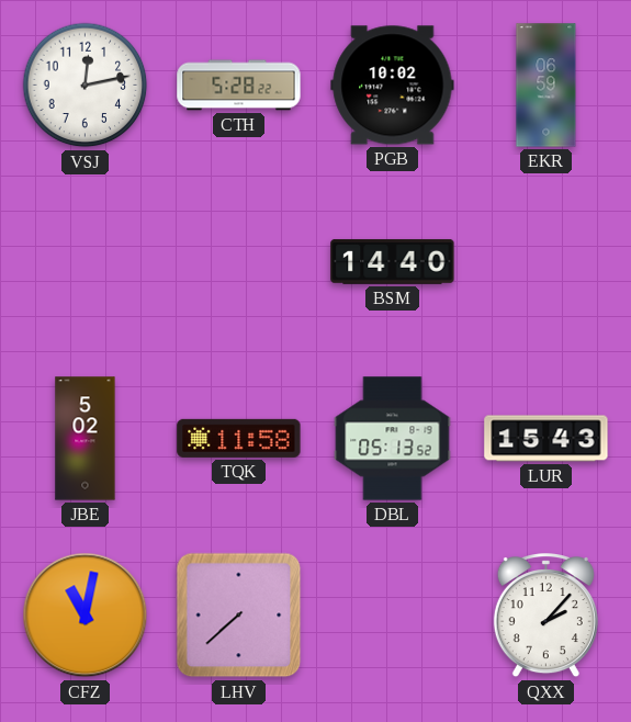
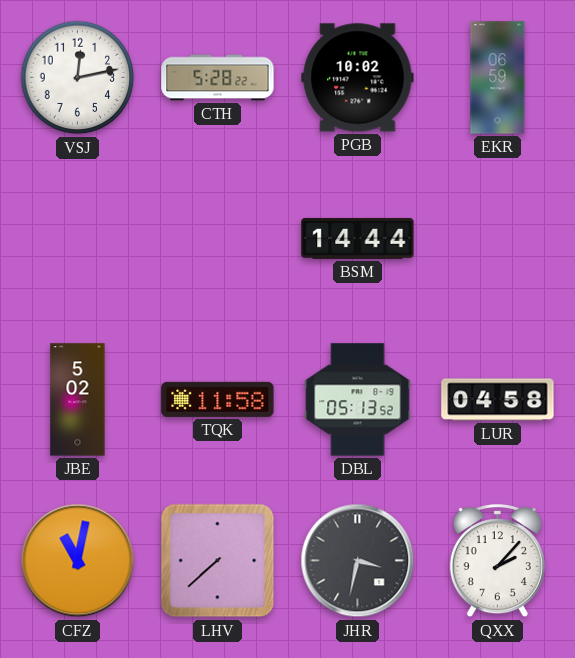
BSM: 14:40 -> 14:44
LUR: 15:43 -> 04:58
JHR: none -> 3:32
